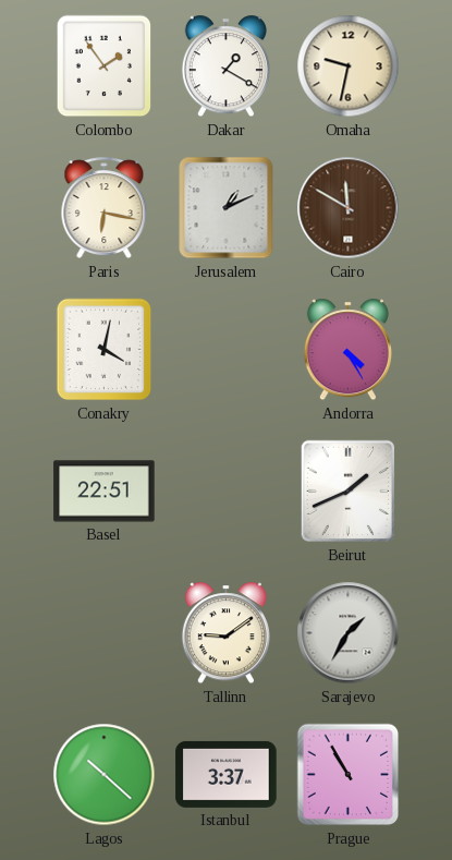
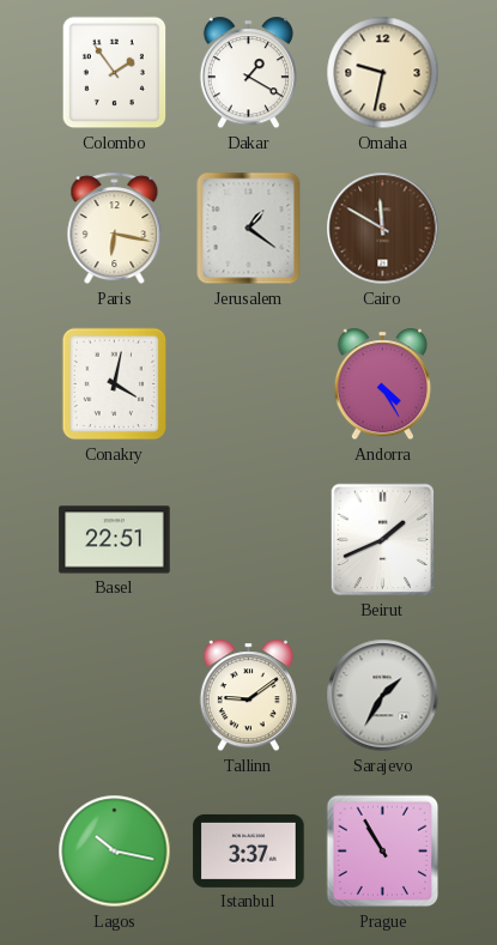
Jerusalem: 1:11 -> 1:21
Lagos: 10:22 -> 10:17
